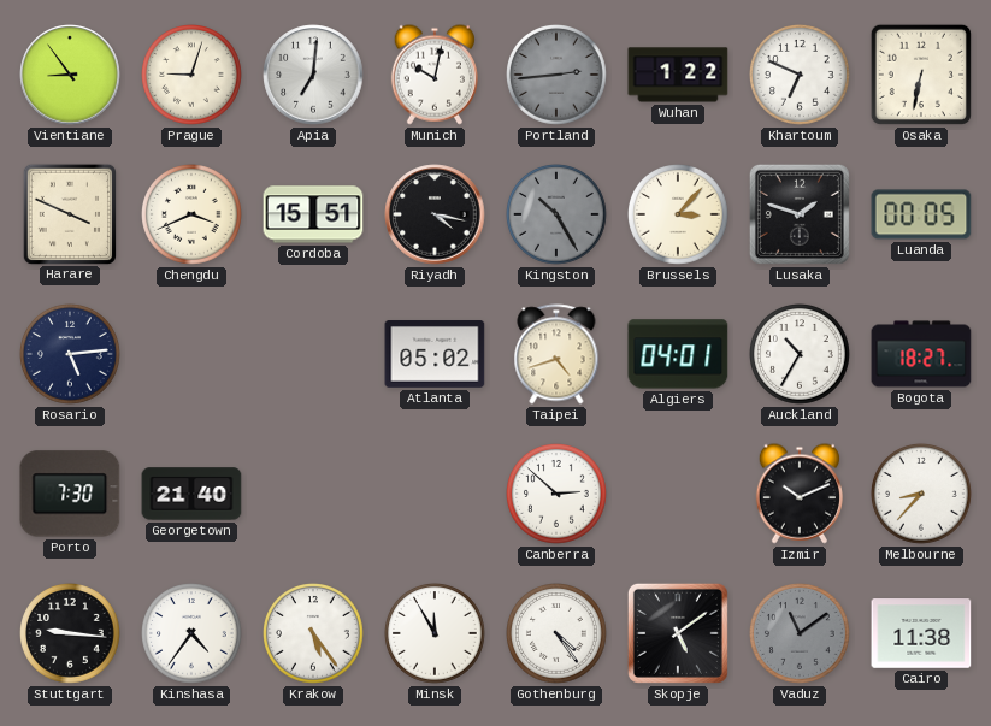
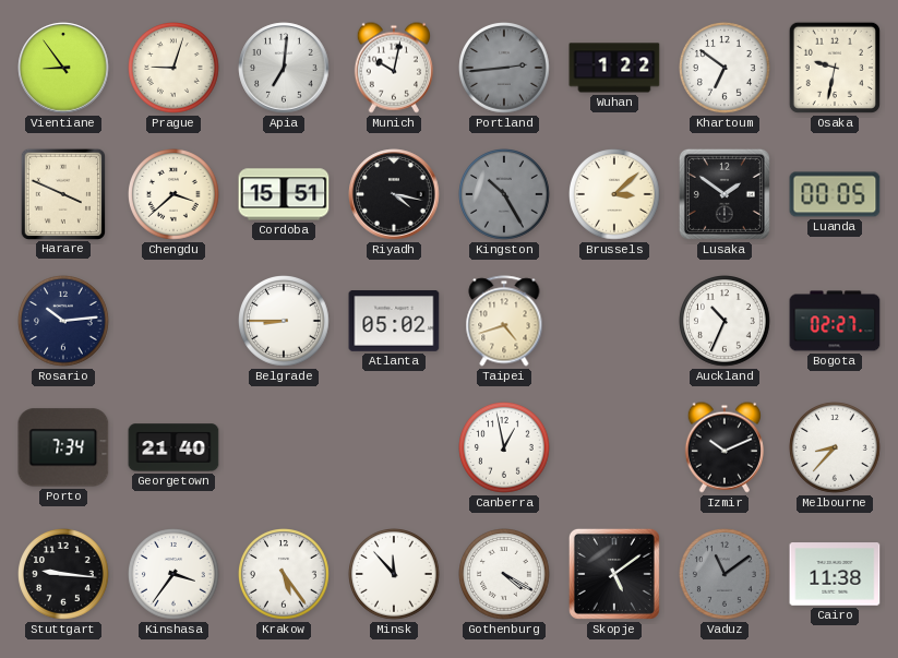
Khartoum: 6:49 -> 6:51
Osaka: 6:32 -> 9:32
Chengdu: 3:41 -> 3:38
Brussels: 3:07 -> 3:08
Lusaka: 1:48 -> 1:51
Rosario: 5:14 -> 10:14
Belgrade: none -> 8:45
Algiers: 04:01 -> none
Auckland: 10:35 -> 10:34
Bogota: 18:27 -> 02:27
Porto: 7:30 -> 7:34
Canberra: 2:52 -> 12:58
Kinshasa: 4:36 -> 3:36
Minsk: 11:55 -> 11:53
Gothenburg: 4:24 -> 4:20
